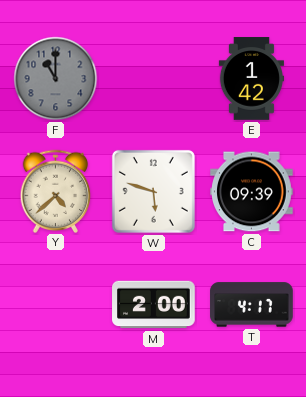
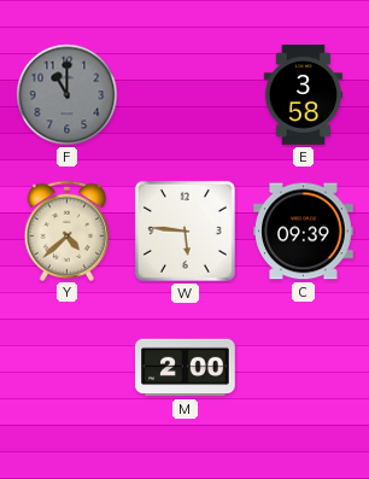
E: 1:42 -> 3:58
W: 5:48 -> 5:46
T: 4:17 -> none
